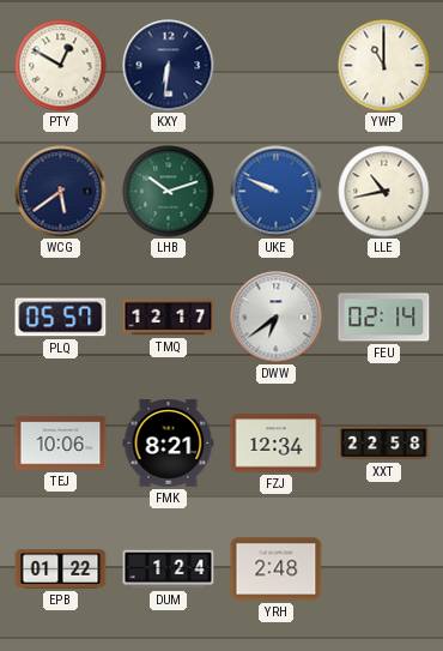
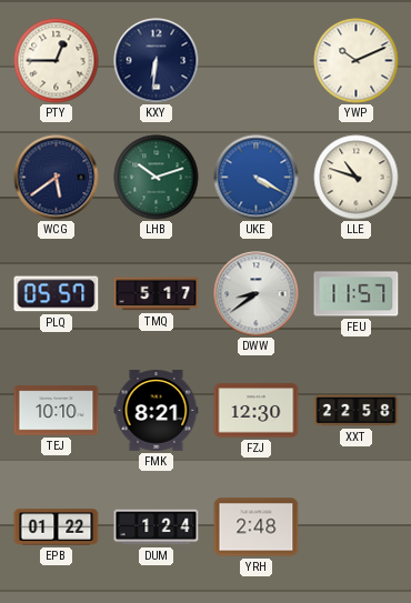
PTY: 12:50 -> 12:45
YWP: 11:00 -> 10:11
UKE: 9:49 -> 4:20
LLE: 10:43 -> 10:48
TMQ: 12:17 -> 5:17
DWW: 6:39 -> 8:39
FEU: 02:14 -> 11:57
TEJ: 10:06 -> 10:10
FZJ: 12:34 -> 12:30
